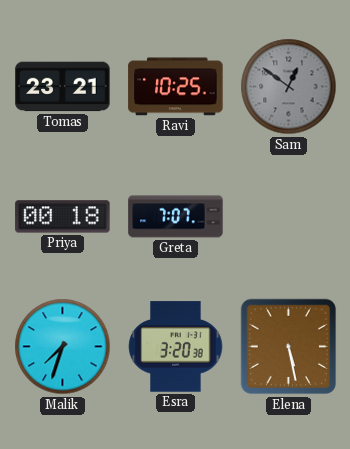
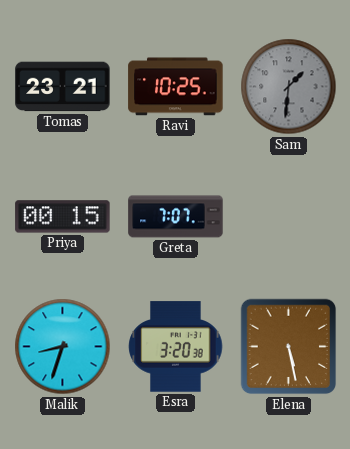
Sam: 12:51 -> 1:31
Priya: 00:18 -> 00:15
Malik: 7:33 -> 8:33
